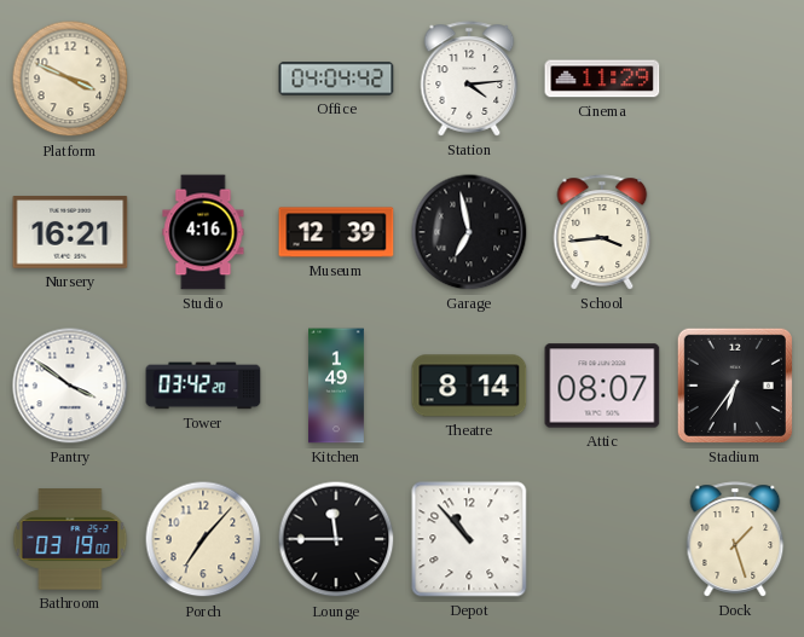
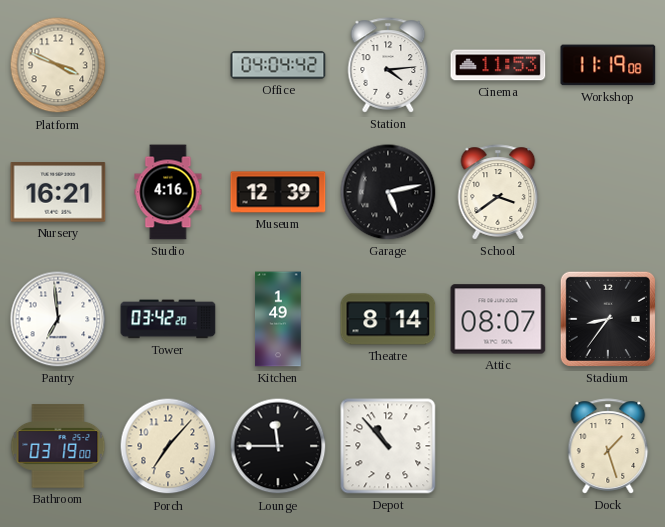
Cinema: 11:29 -> 11:53
Workshop: none -> 11:19
Garage: 6:58 -> 5:13
School: 3:44 -> 3:39
Pantry: 3:51 -> 6:59
Stadium: 6:36 -> 8:36
